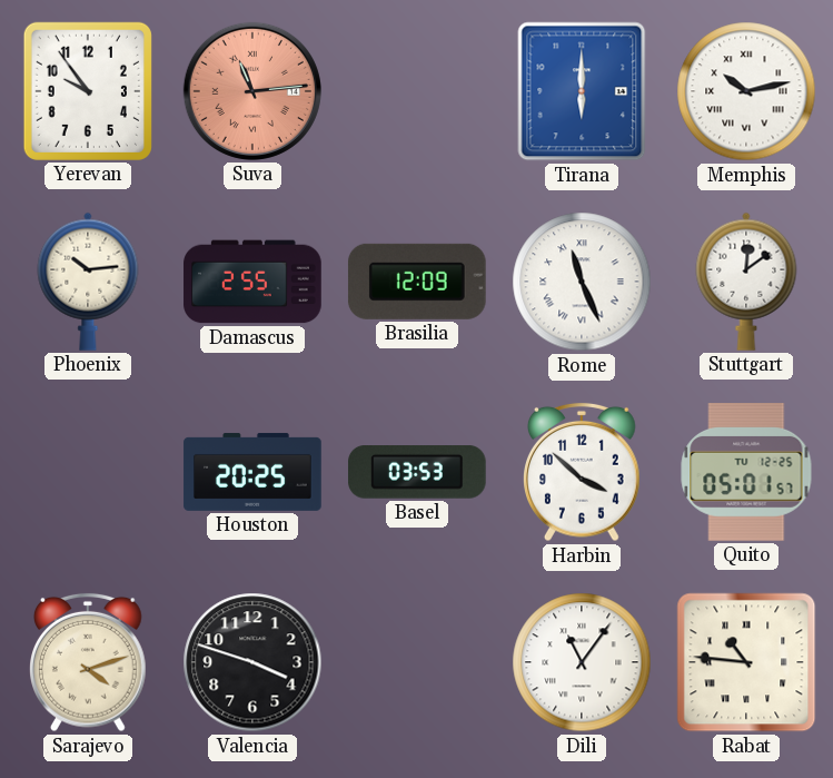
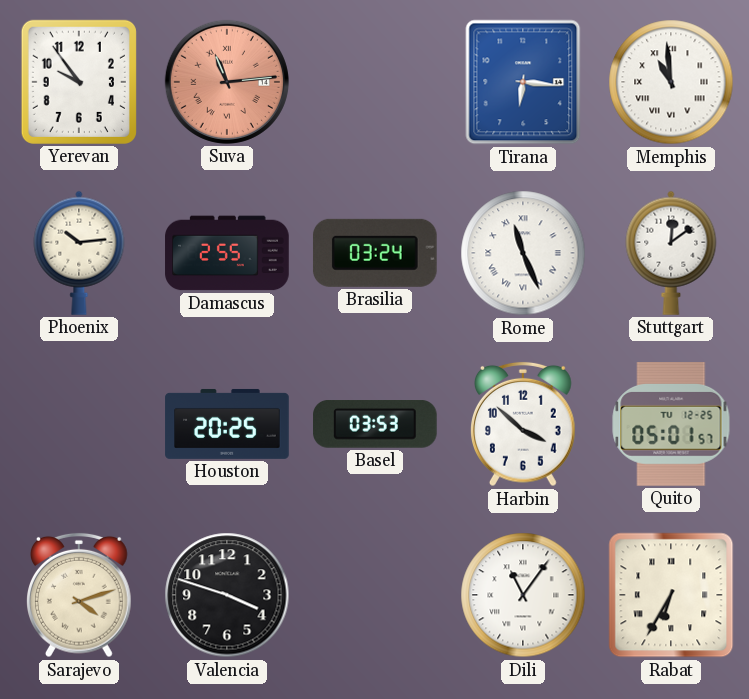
Tirana: 6:00 -> 6:16
Memphis: 10:13 -> 10:59
Brasilia: 12:09 -> 03:24
Rabat: 10:46 -> 6:35
